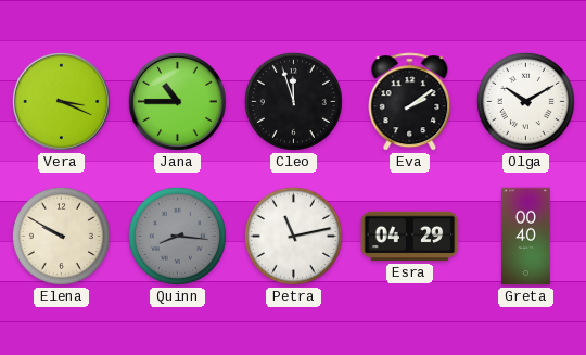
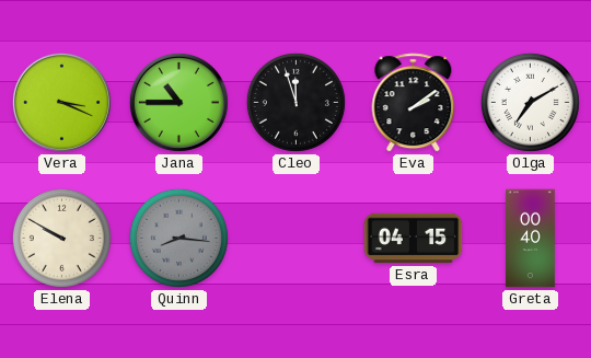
Olga: 10:10 -> 7:10
Petra: 11:13 -> none
Esra: 04:29 -> 04:15
